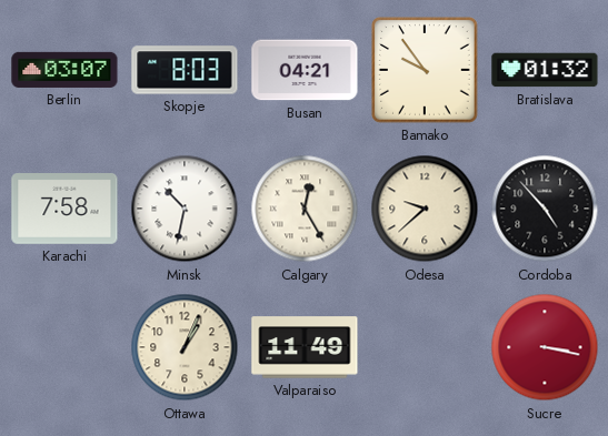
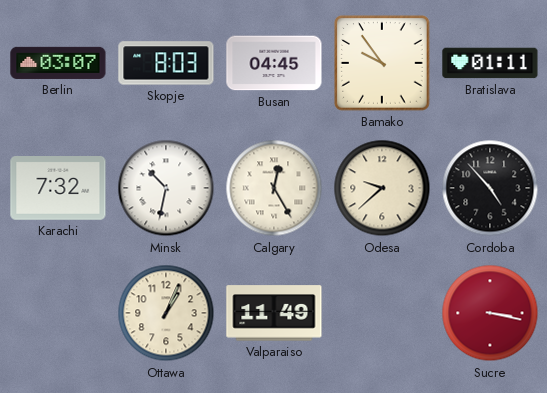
Busan: 04:21 -> 04:45
Bratislava: 01:32 -> 01:11
Karachi: 7:58 -> 7:32
